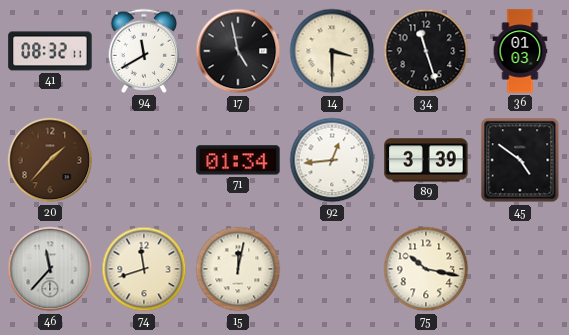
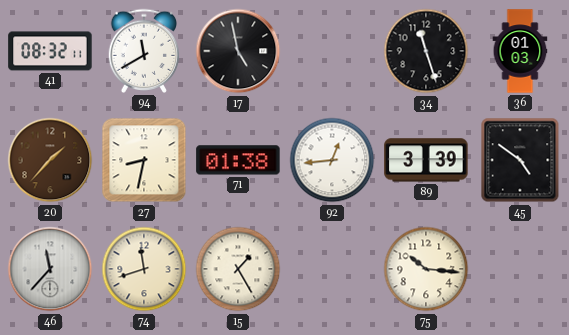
14: 3:30 -> none
27: none -> 8:32
71: 01:34 -> 01:38
15: 12:02 -> 1:25
75: 10:17 -> 10:16
